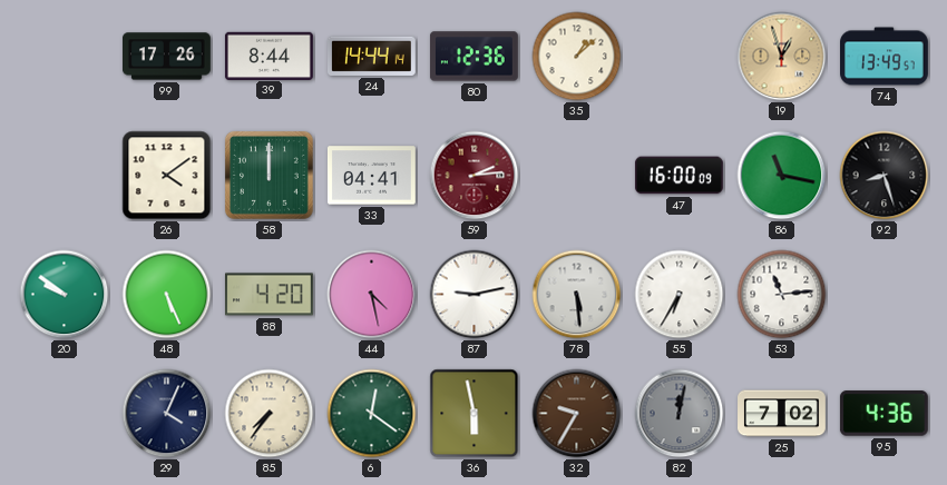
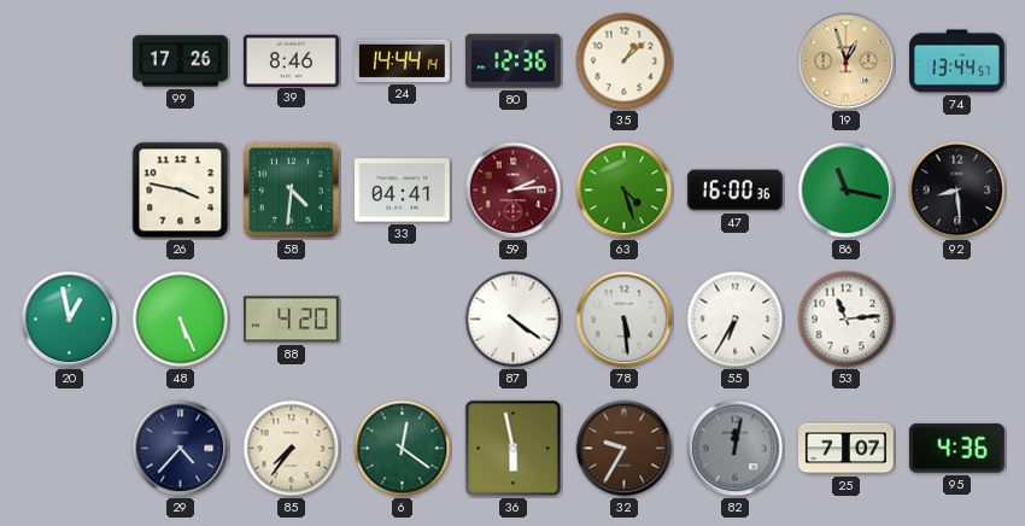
39: 8:44 -> 8:46
74: 13:49 -> 13:44
26: 4:09 -> 3:47
58: 12:00 -> 4:31
63: none -> 4:27
47: 16:00:09 -> 16:00:36
92: 8:27 -> 8:29
20: 9:51 -> 12:58
44: 4:28 -> none
87: 9:13 -> 4:21
29: 4:04 -> 4:37
25: 7:02 -> 7:07
